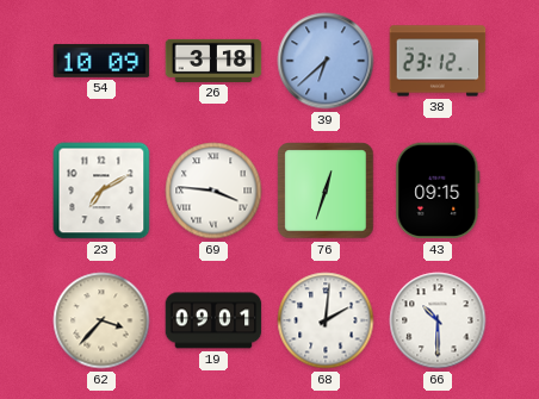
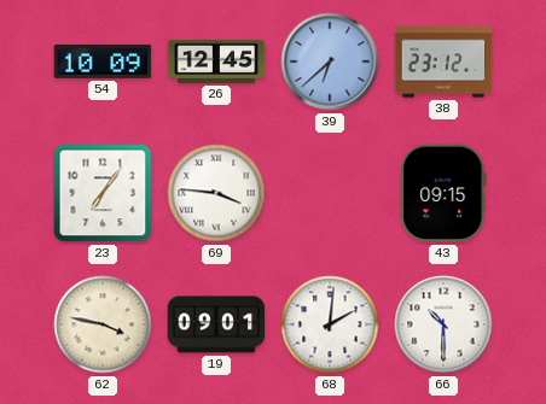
26: 3:18 -> 12:45
23: 7:10 -> 7:06
76: 12:33 -> none
62: 3:37 -> 3:47
